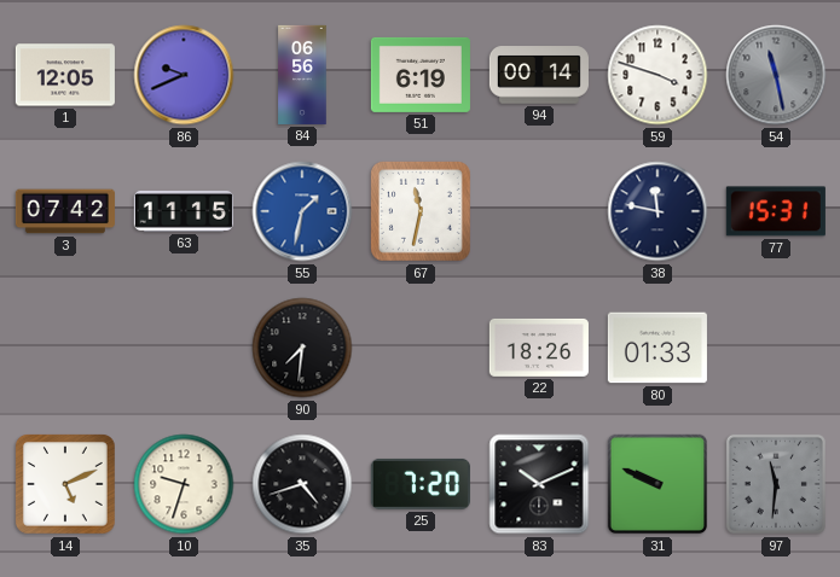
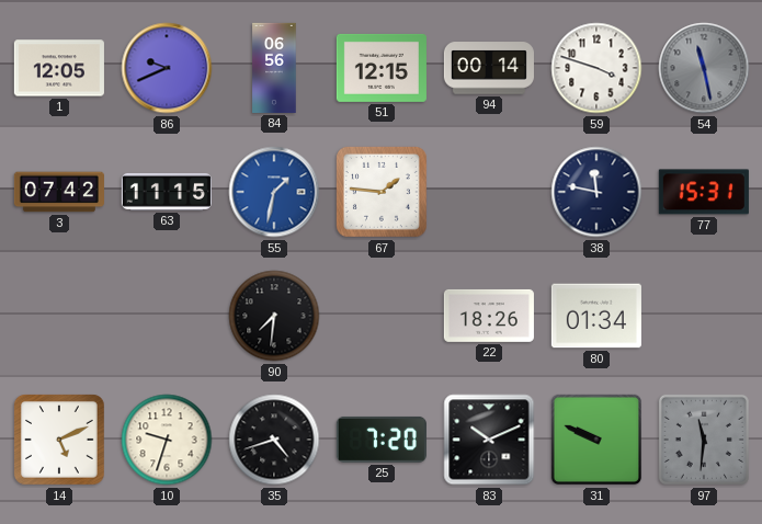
51: 6:19 -> 12:15
67: 11:32 -> 1:46
80: 01:33 -> 01:34
